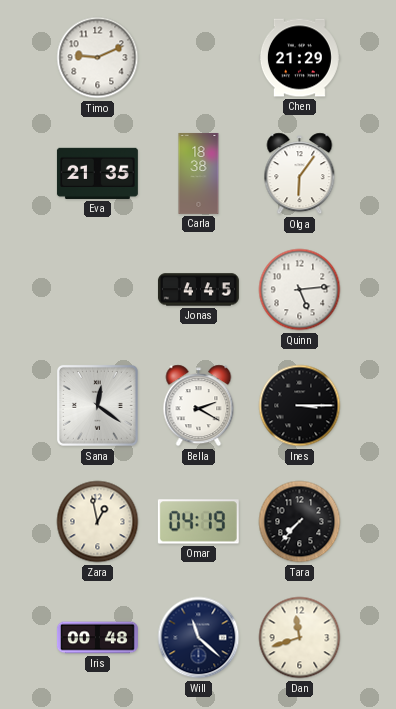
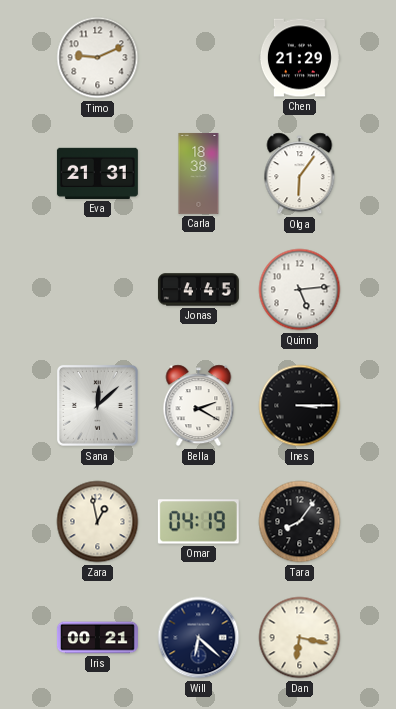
Eva: 21:35 -> 21:31
Sana: 12:21 -> 12:08
Tara: 7:37 -> 8:06
Iris: 00:48 -> 00:21
Will: 11:22 -> 6:22
Dan: 11:42 -> 6:17
